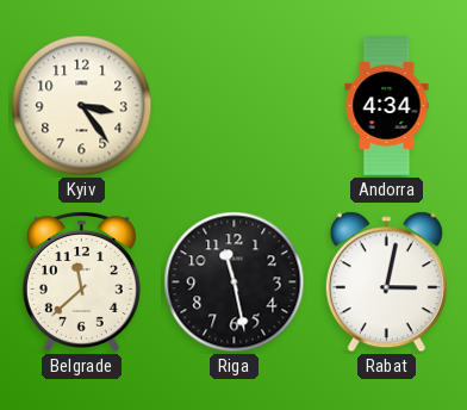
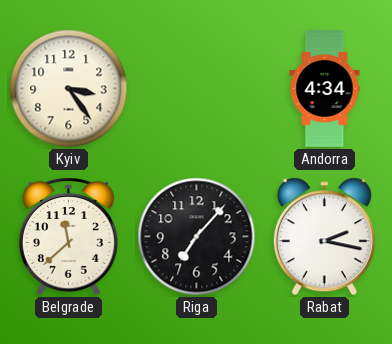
Riga: 11:28 -> 7:07
Rabat: 3:02 -> 2:17
